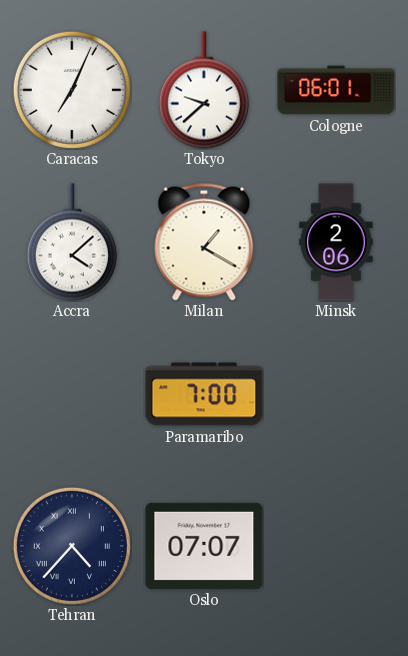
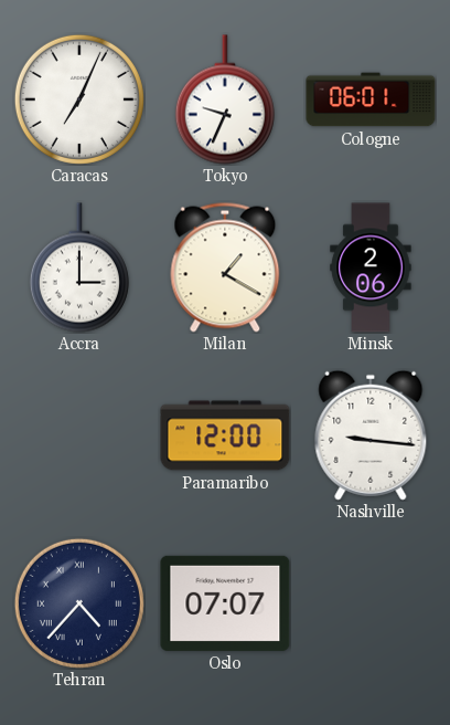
Tokyo: 9:38 -> 9:34
Accra: 4:08 -> 3:00
Paramaribo: 7:00 -> 12:00
Nashville: none -> 9:16
